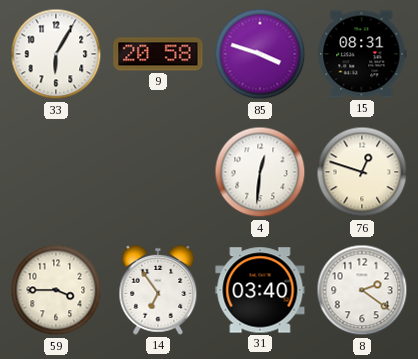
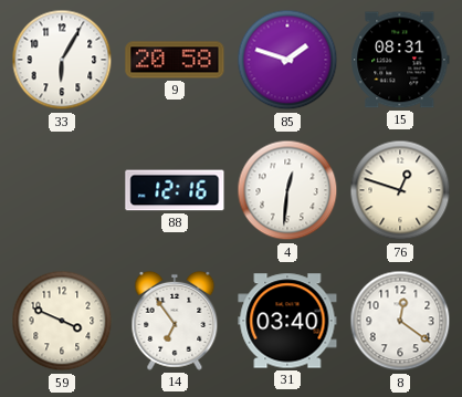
85: 3:48 -> 1:48
88: none -> 12:16
59: 3:45 -> 3:49
8: 2:21 -> 12:21
